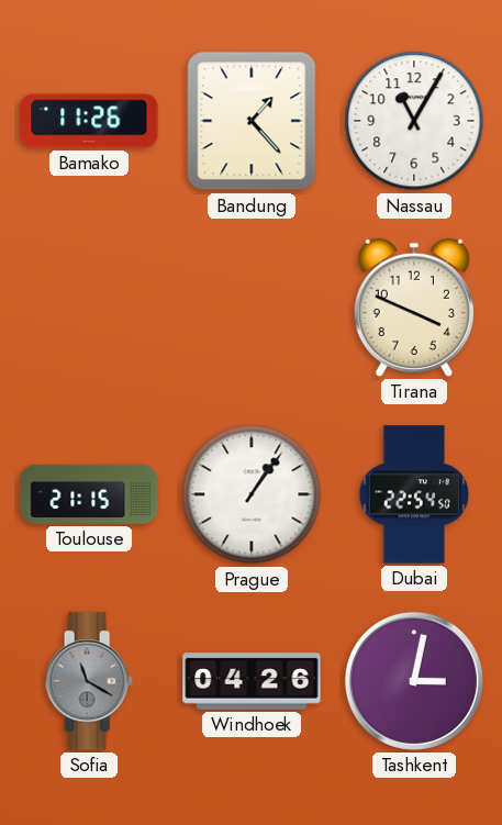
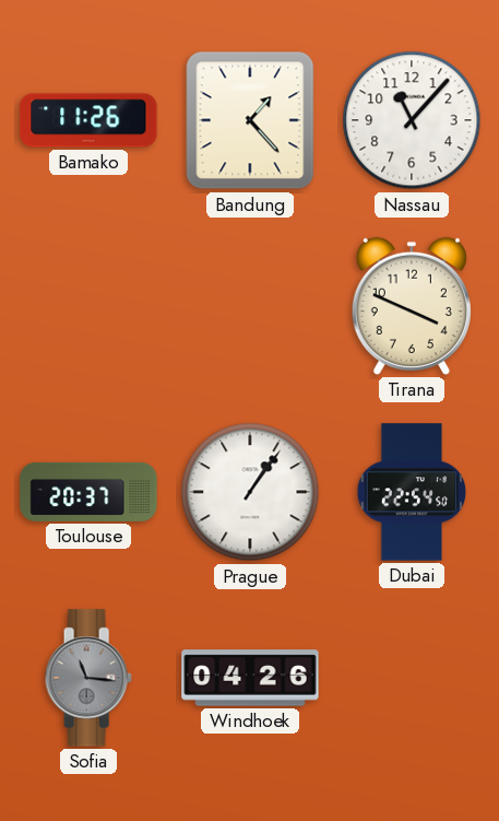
Nassau: 11:05 -> 11:07
Toulouse: 21:15 -> 20:37
Sofia: 11:20 -> 11:16
Tashkent: 3:02 -> none
